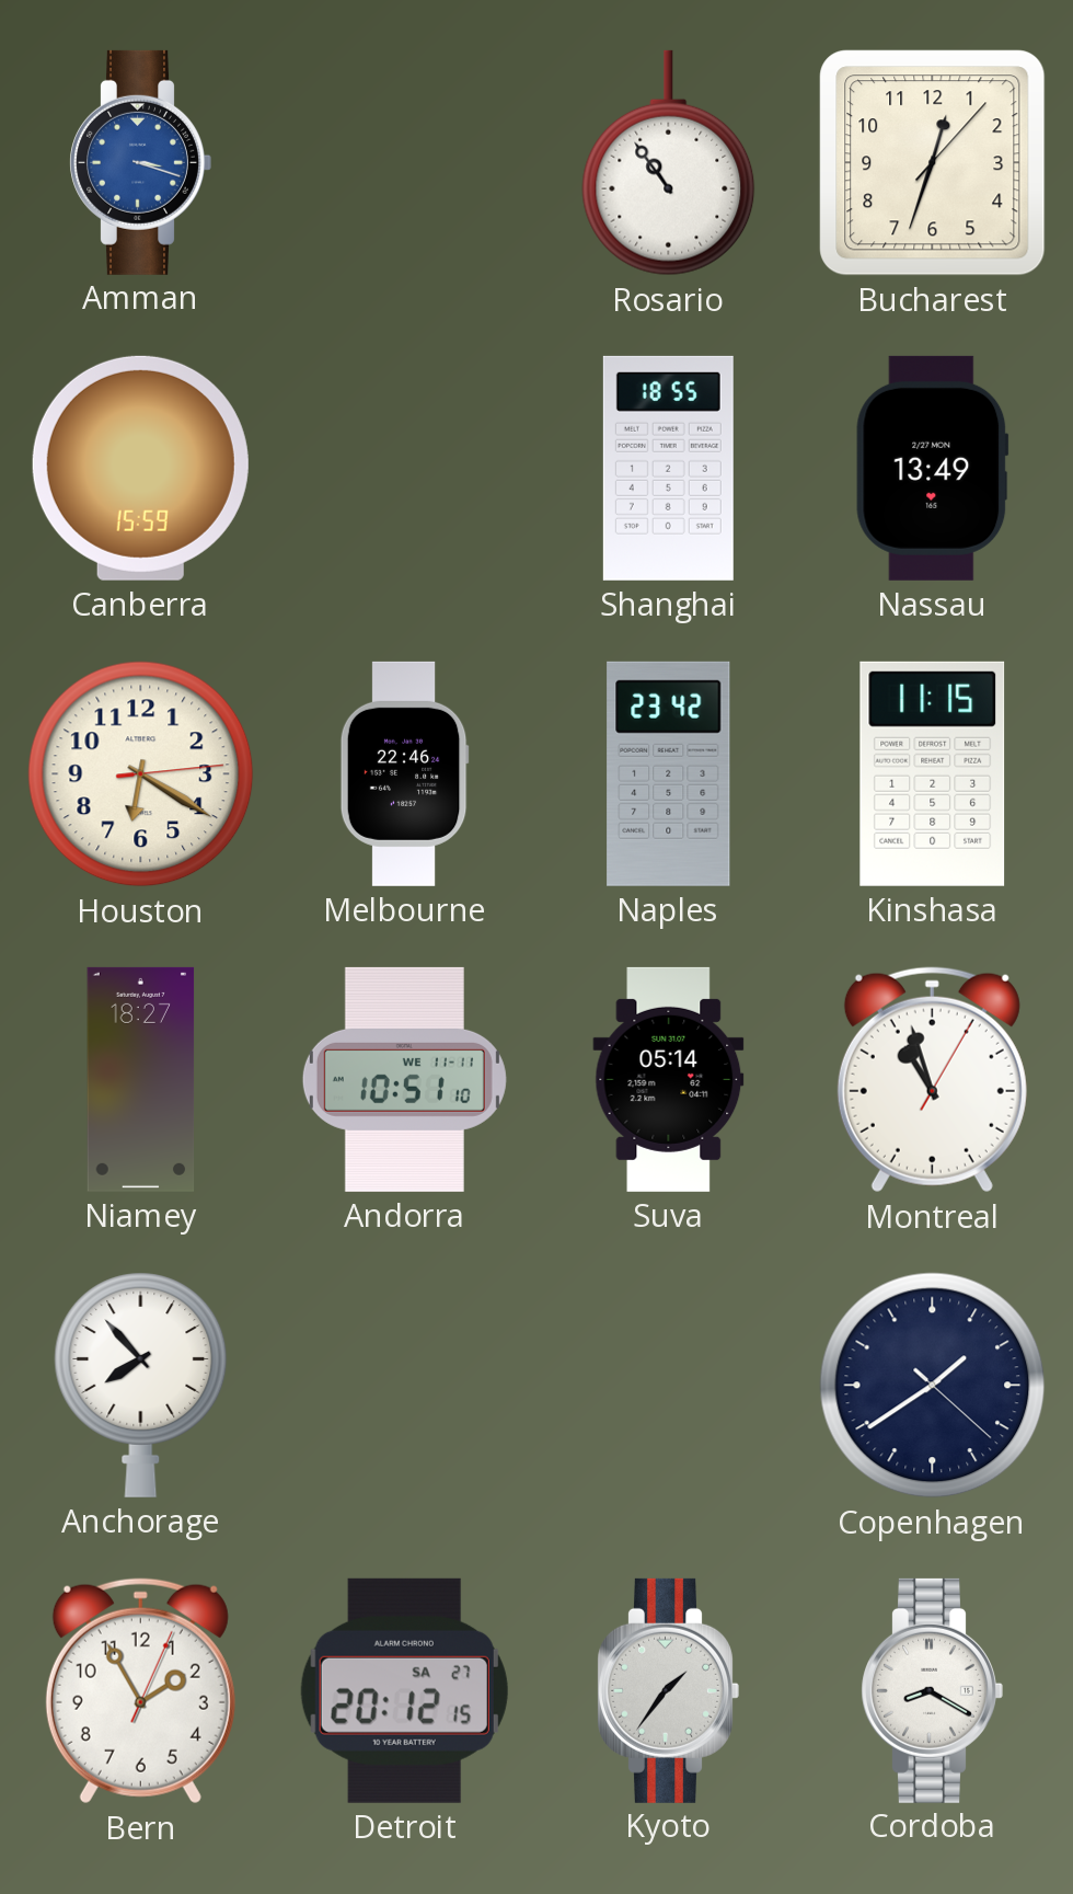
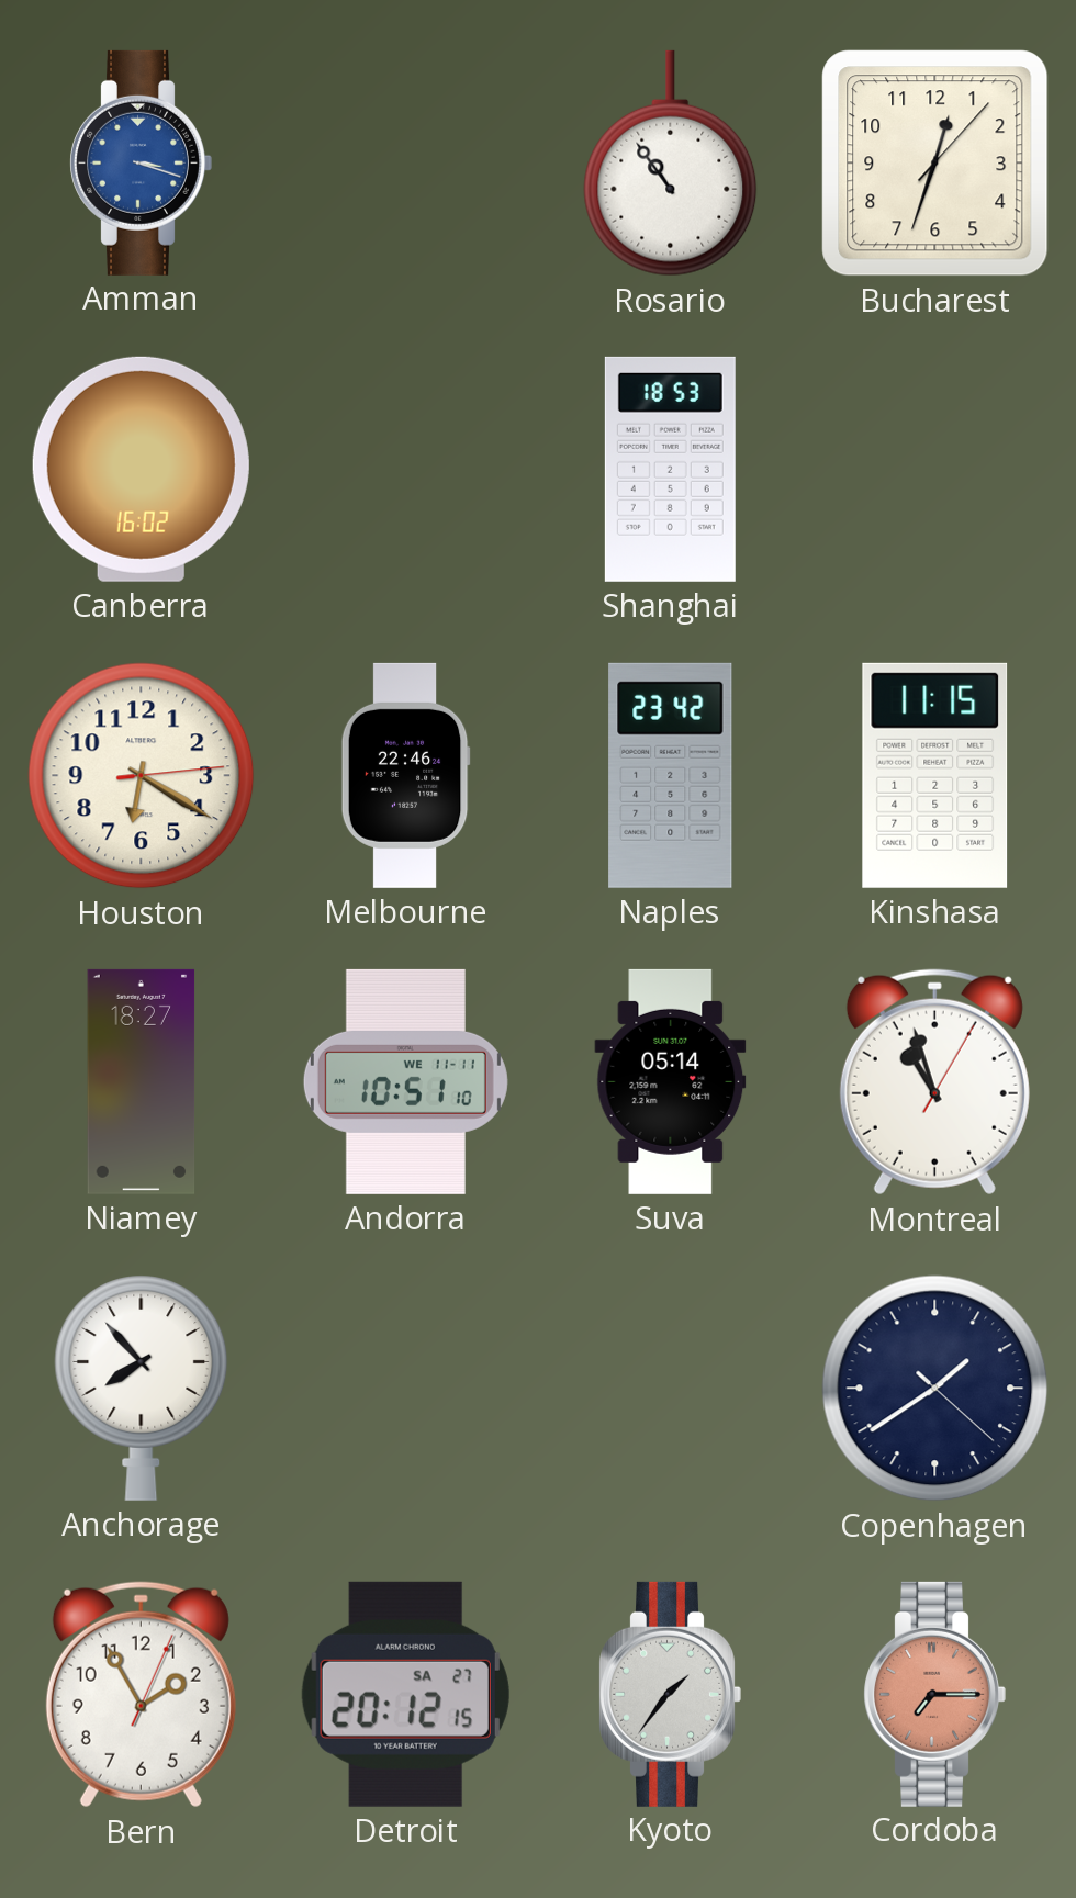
Canberra: 15:59 -> 16:02
Shanghai: 18:55 -> 18:53
Nassau: 13:49 -> none
Cordoba: 8:20 -> 7:15
Cordoba dial: white -> salmon
